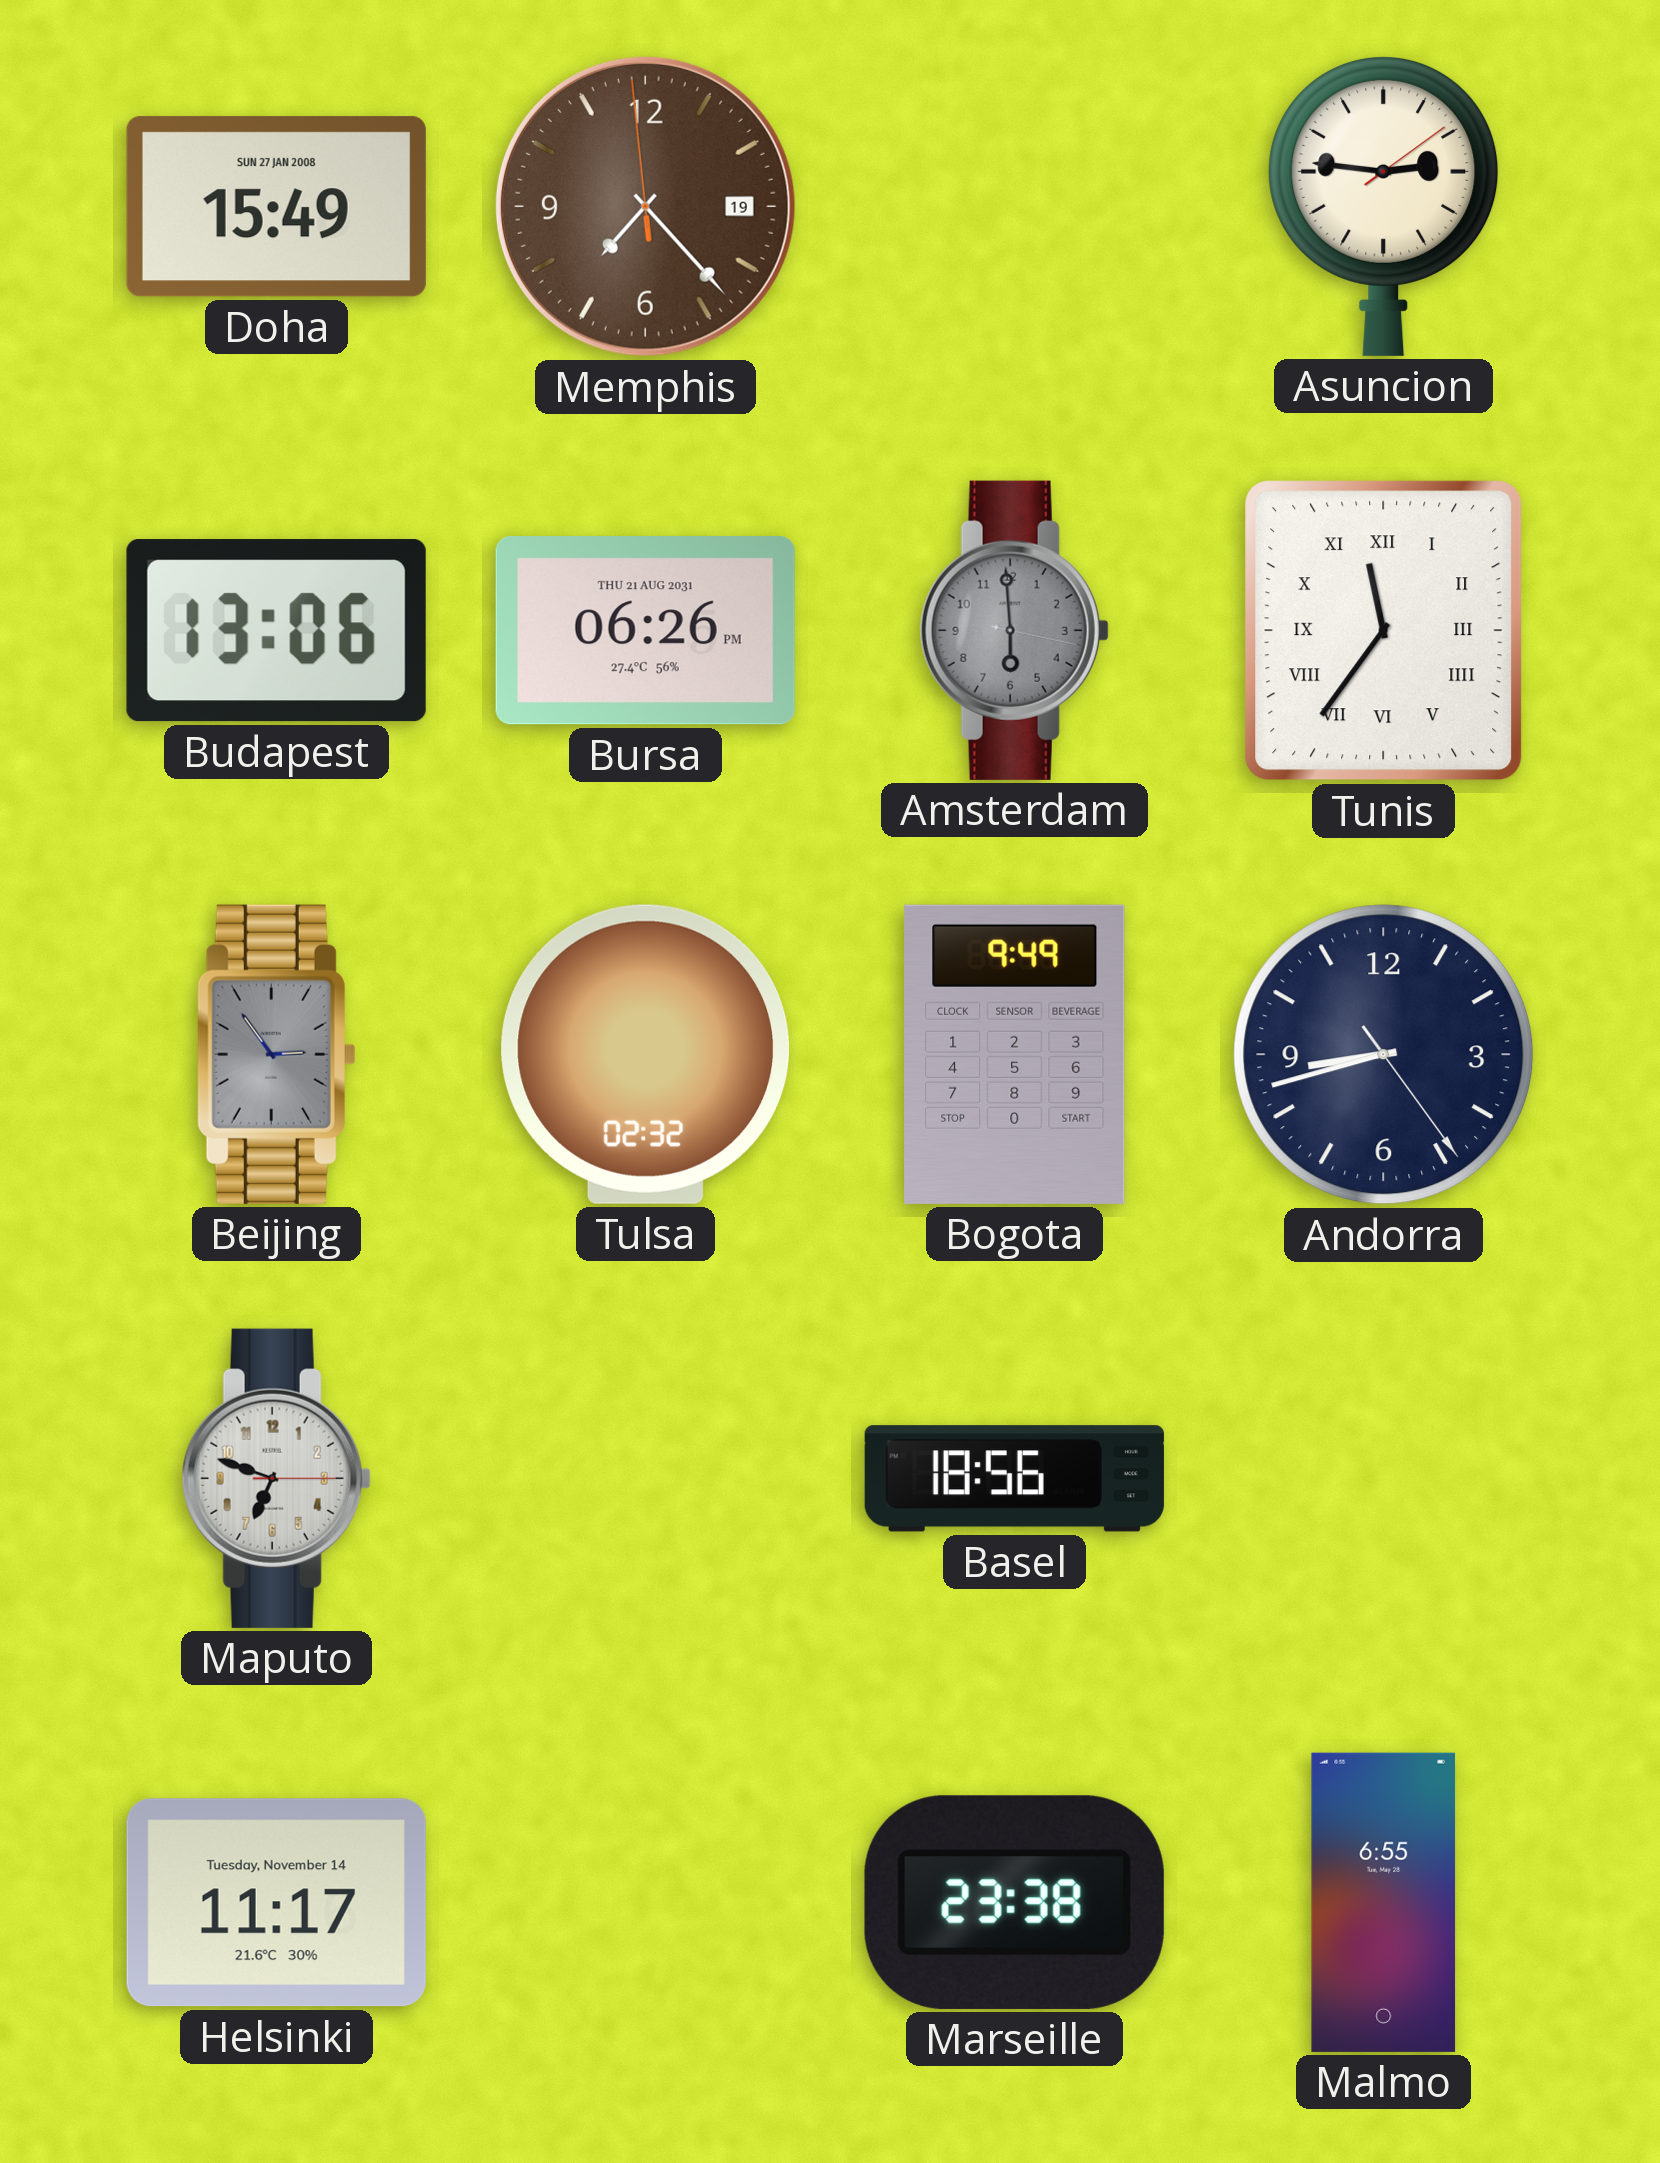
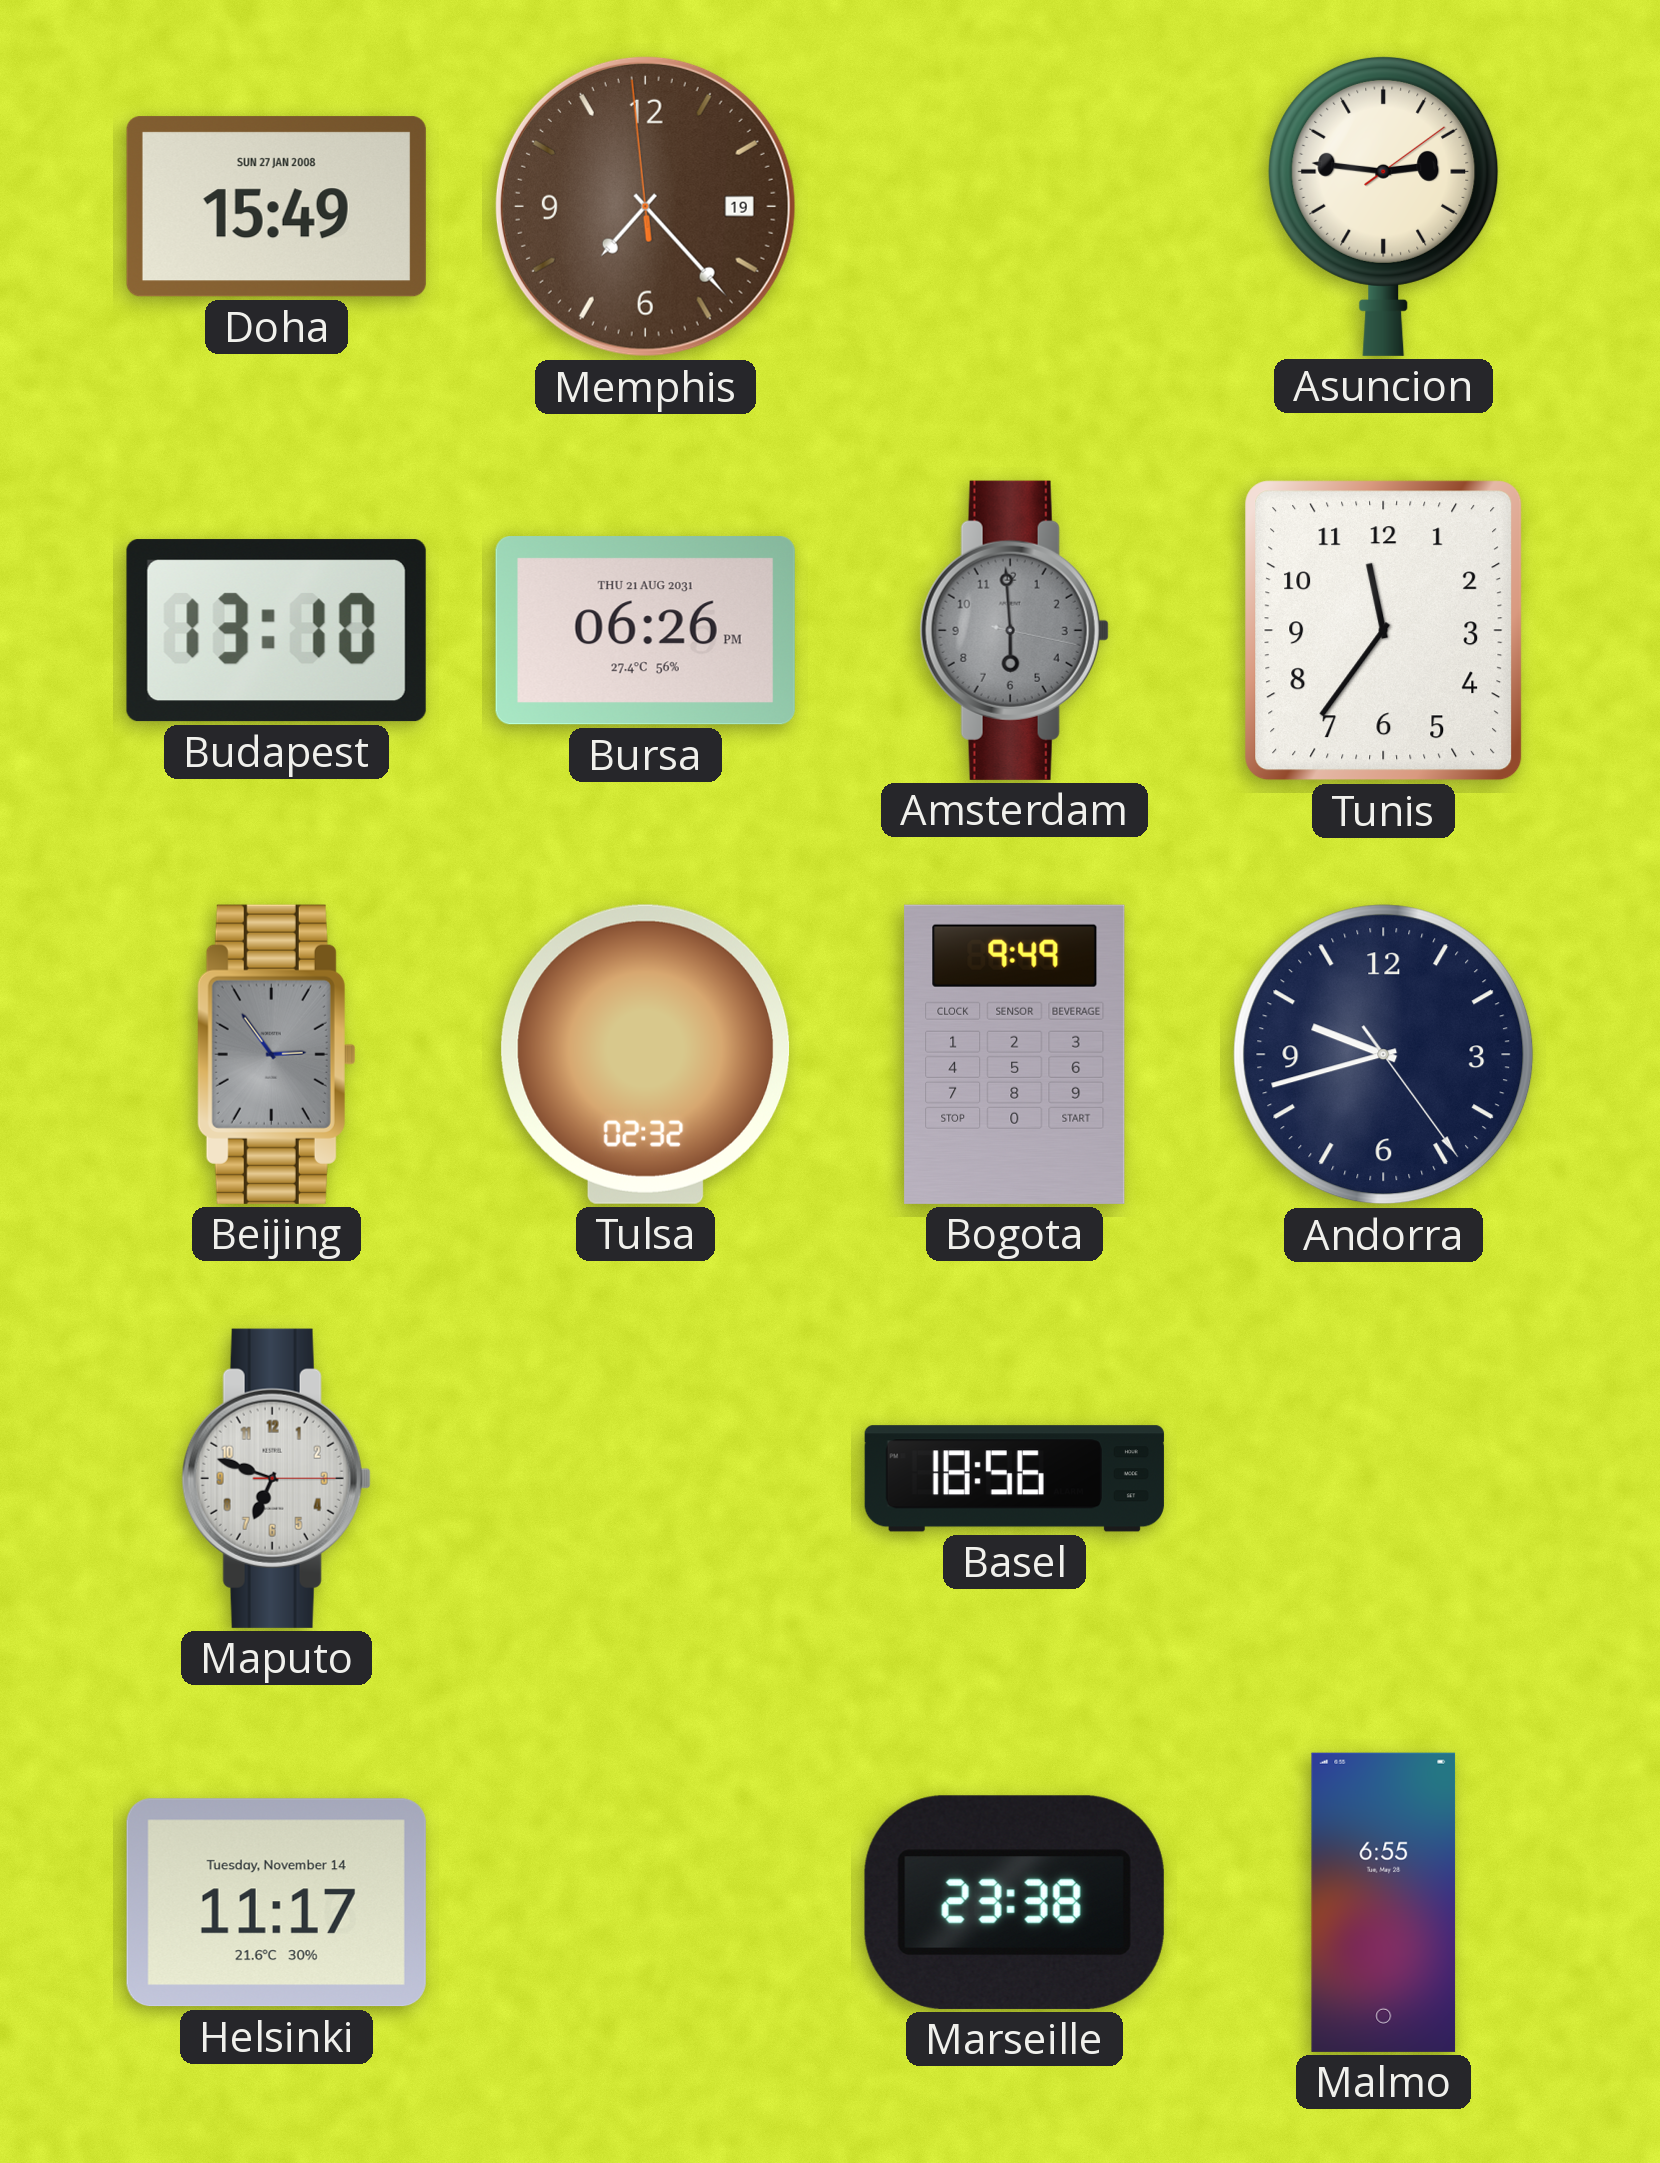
Budapest: 13:06 -> 13:10
Tunis numerals: Roman -> Arabic
Andorra: 8:42 -> 9:42
